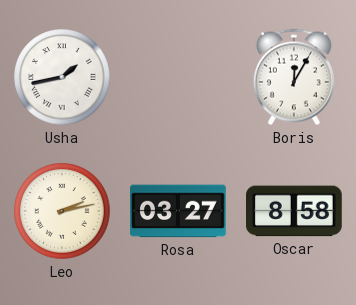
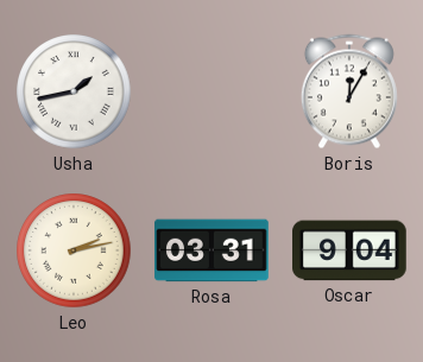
Rosa: 03:27 -> 03:31
Oscar: 8:58 -> 9:04
